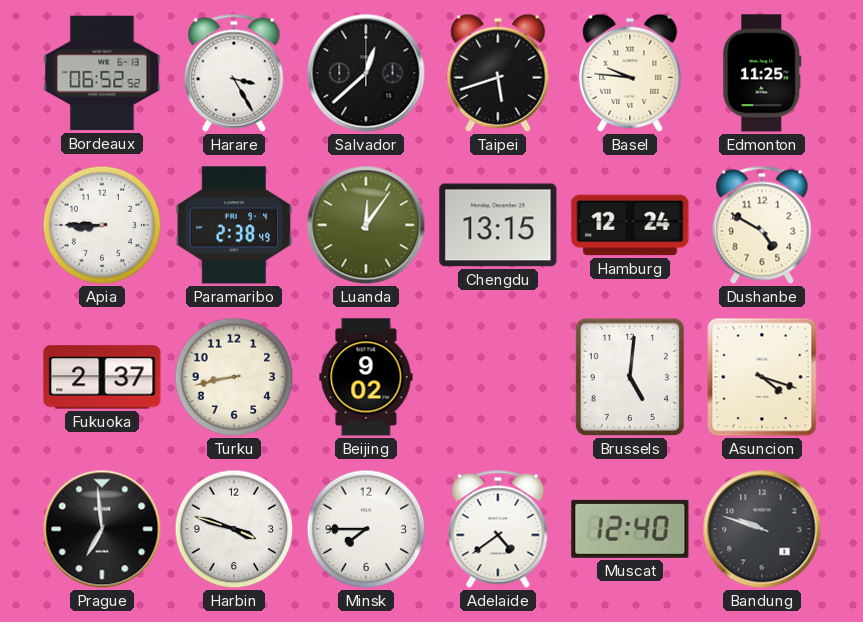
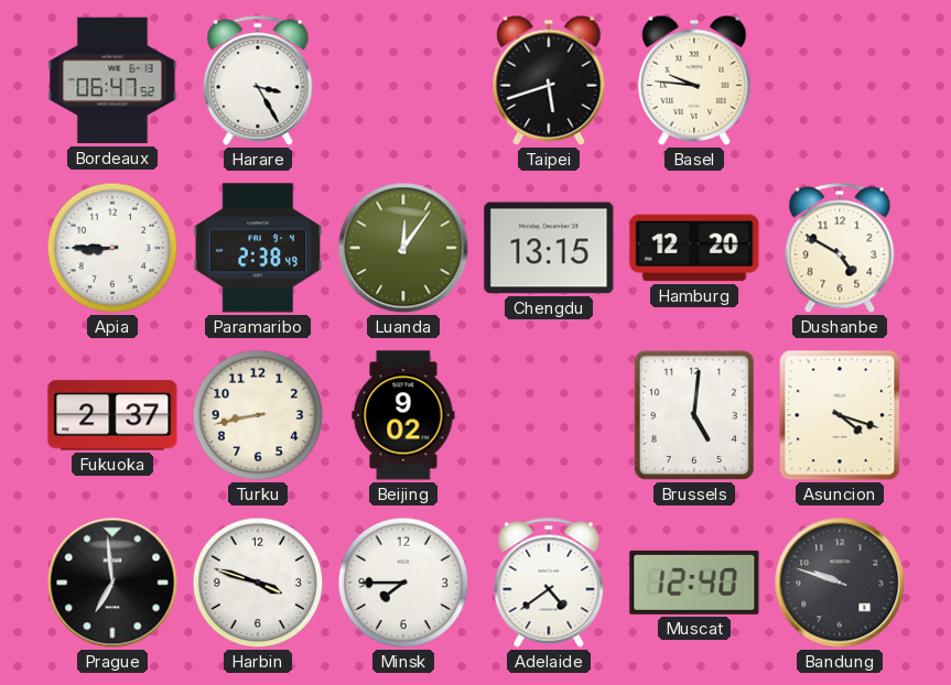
Bordeaux: 06:52 -> 06:47
Salvador: 12:38 -> none
Edmonton: 11:25 -> none
Hamburg: 12:24 -> 12:20
